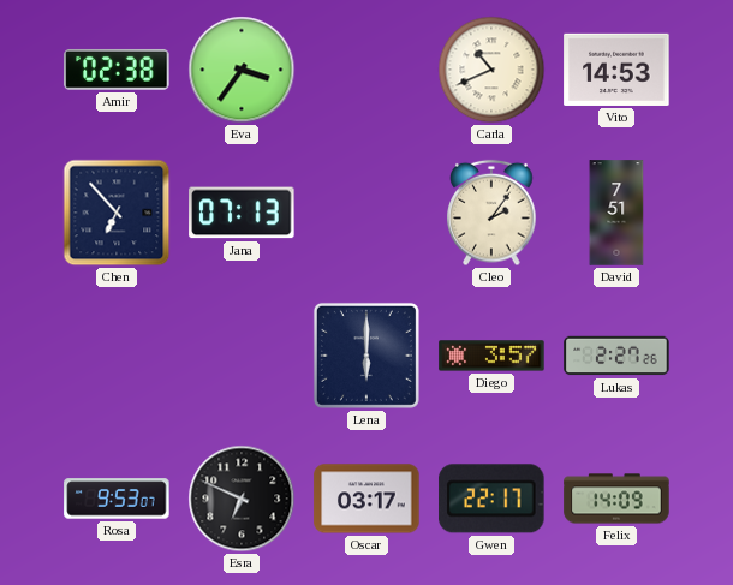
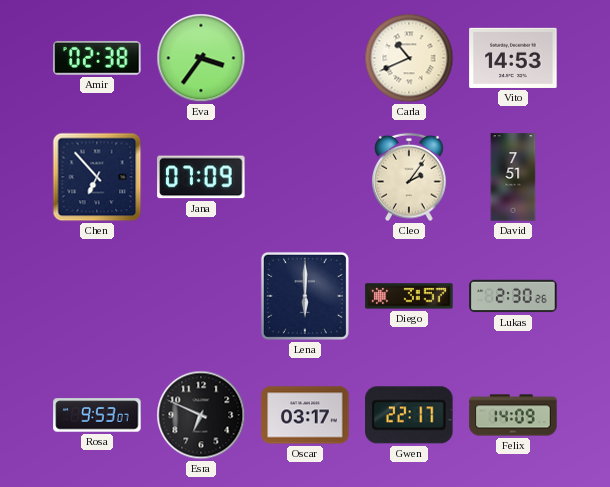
Jana: 07:13 -> 07:09
Lukas: 2:27 -> 2:30
